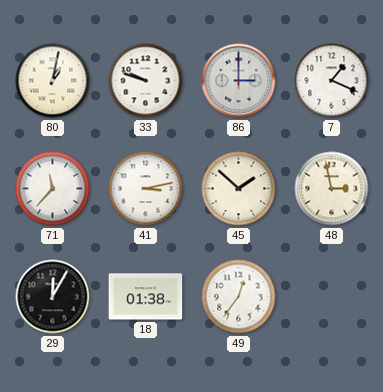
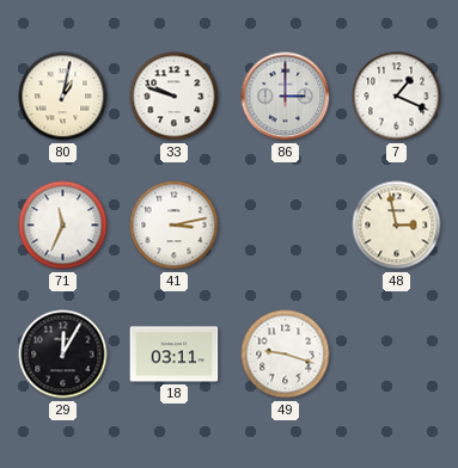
71: 11:37 -> 11:34
45: 1:52 -> none
18: 01:38 -> 03:11
49: 12:36 -> 9:18
